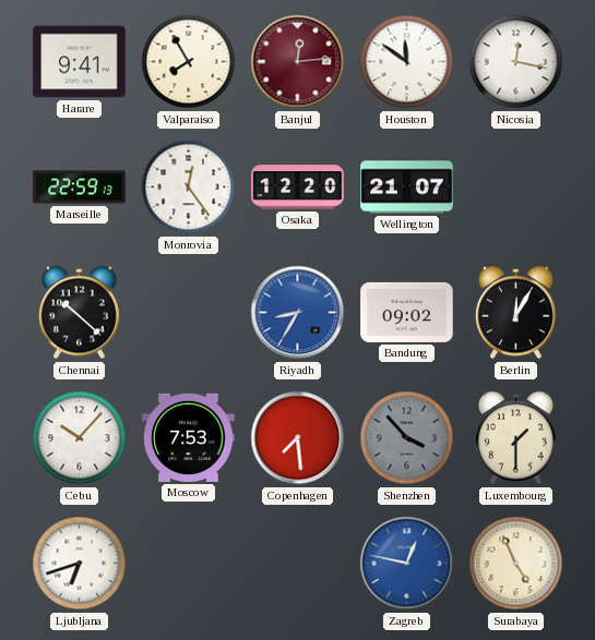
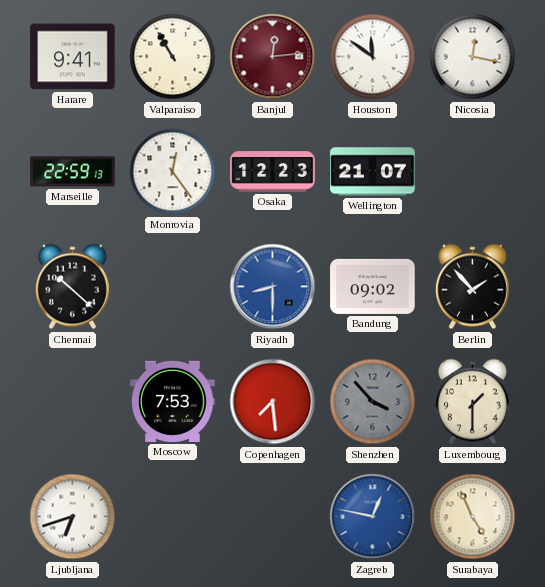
Valparaiso: 7:55 -> 10:55
Osaka: 12:20 -> 12:23
Riyadh: 8:35 -> 8:30
Berlin: 12:05 -> 1:53
Cebu: 10:07 -> none
